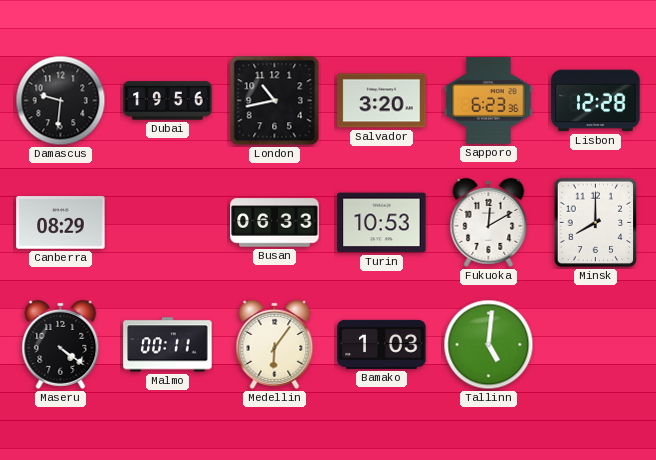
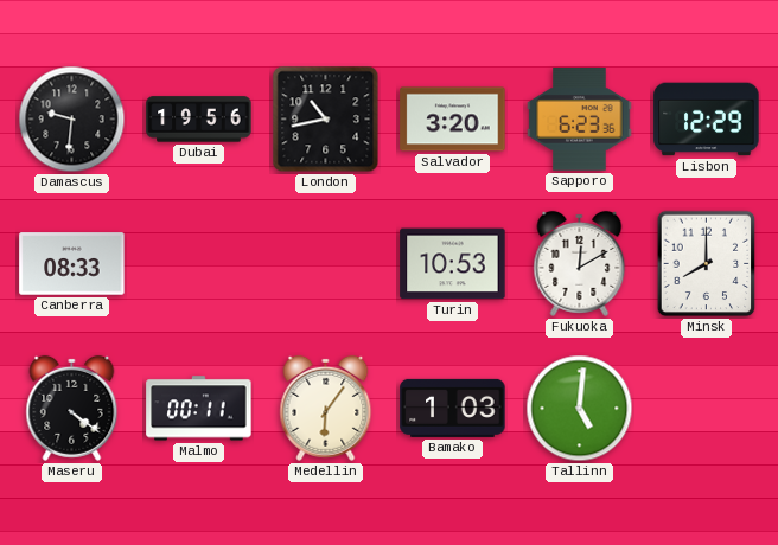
Lisbon: 12:28 -> 12:29
Canberra: 08:29 -> 08:33
Busan: 06:33 -> none
